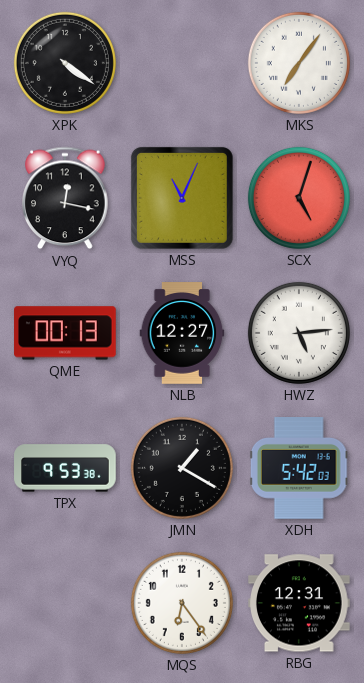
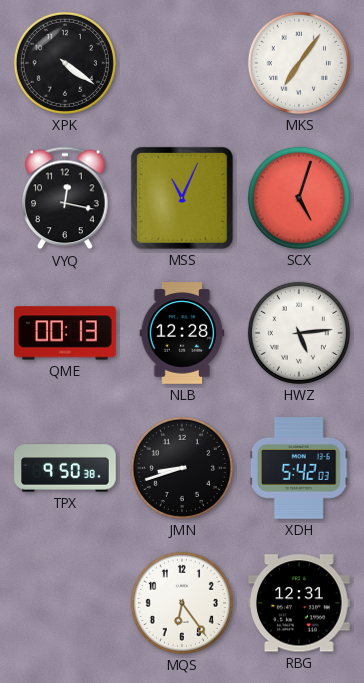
NLB: 12:27 -> 12:28
TPX: 9:53 -> 9:50
JMN: 1:20 -> 8:42
